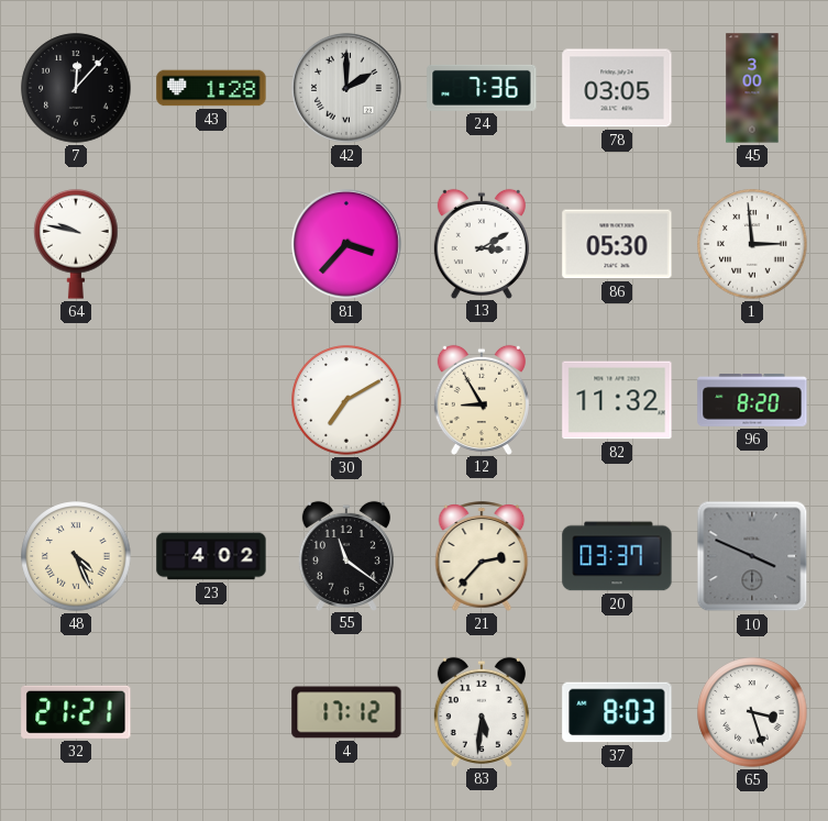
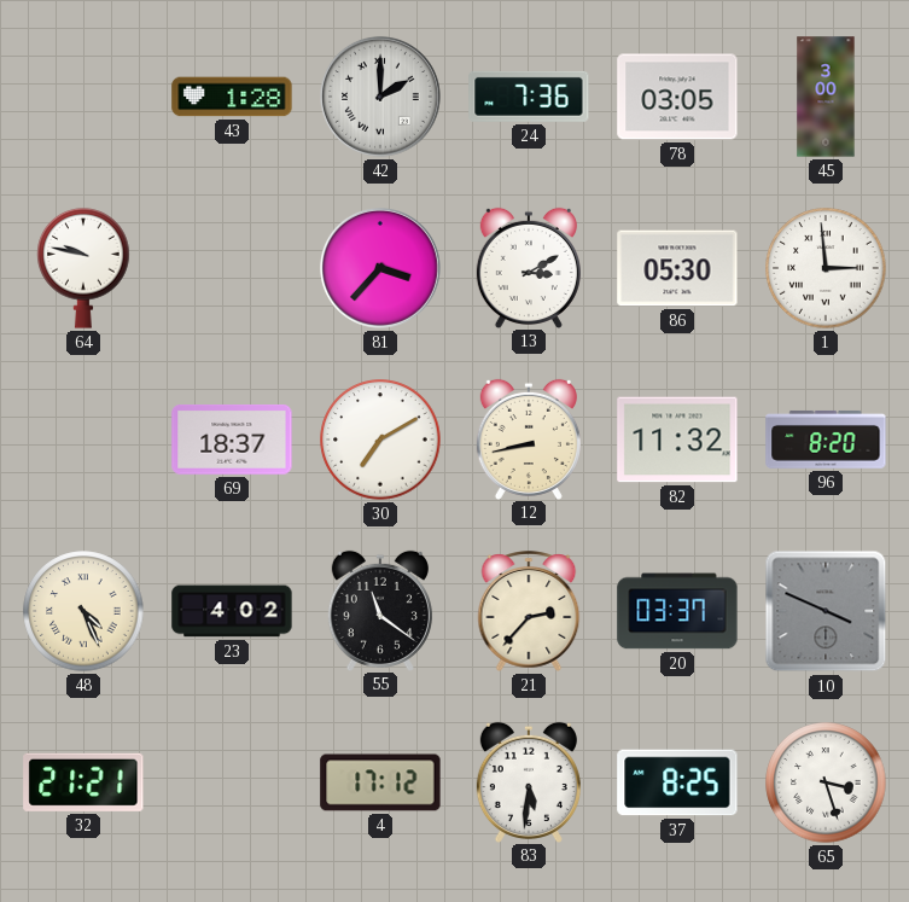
7: 12:07 -> none
69: none -> 18:37
12: 8:55 -> 8:43
37: 8:03 -> 8:25
